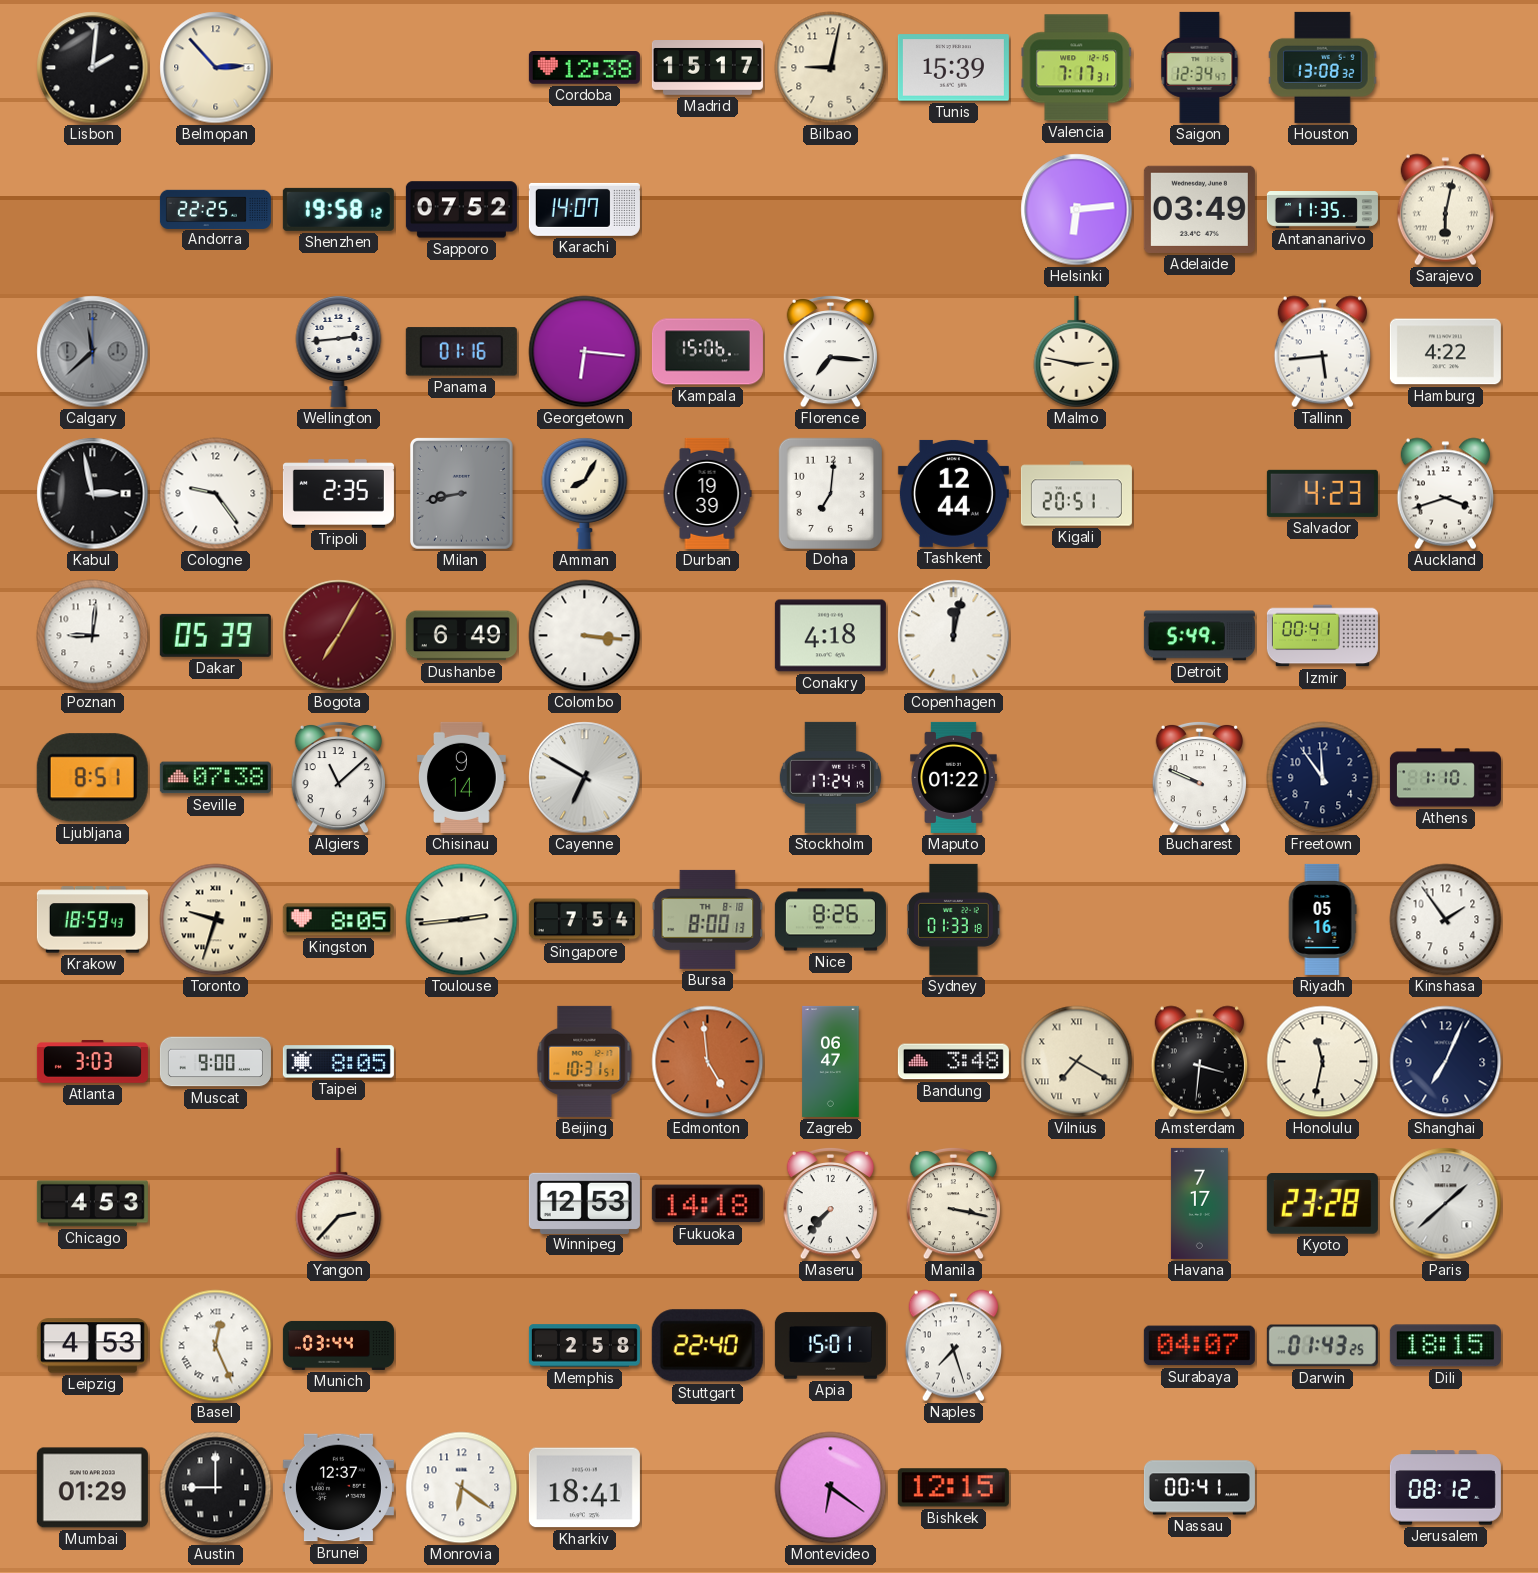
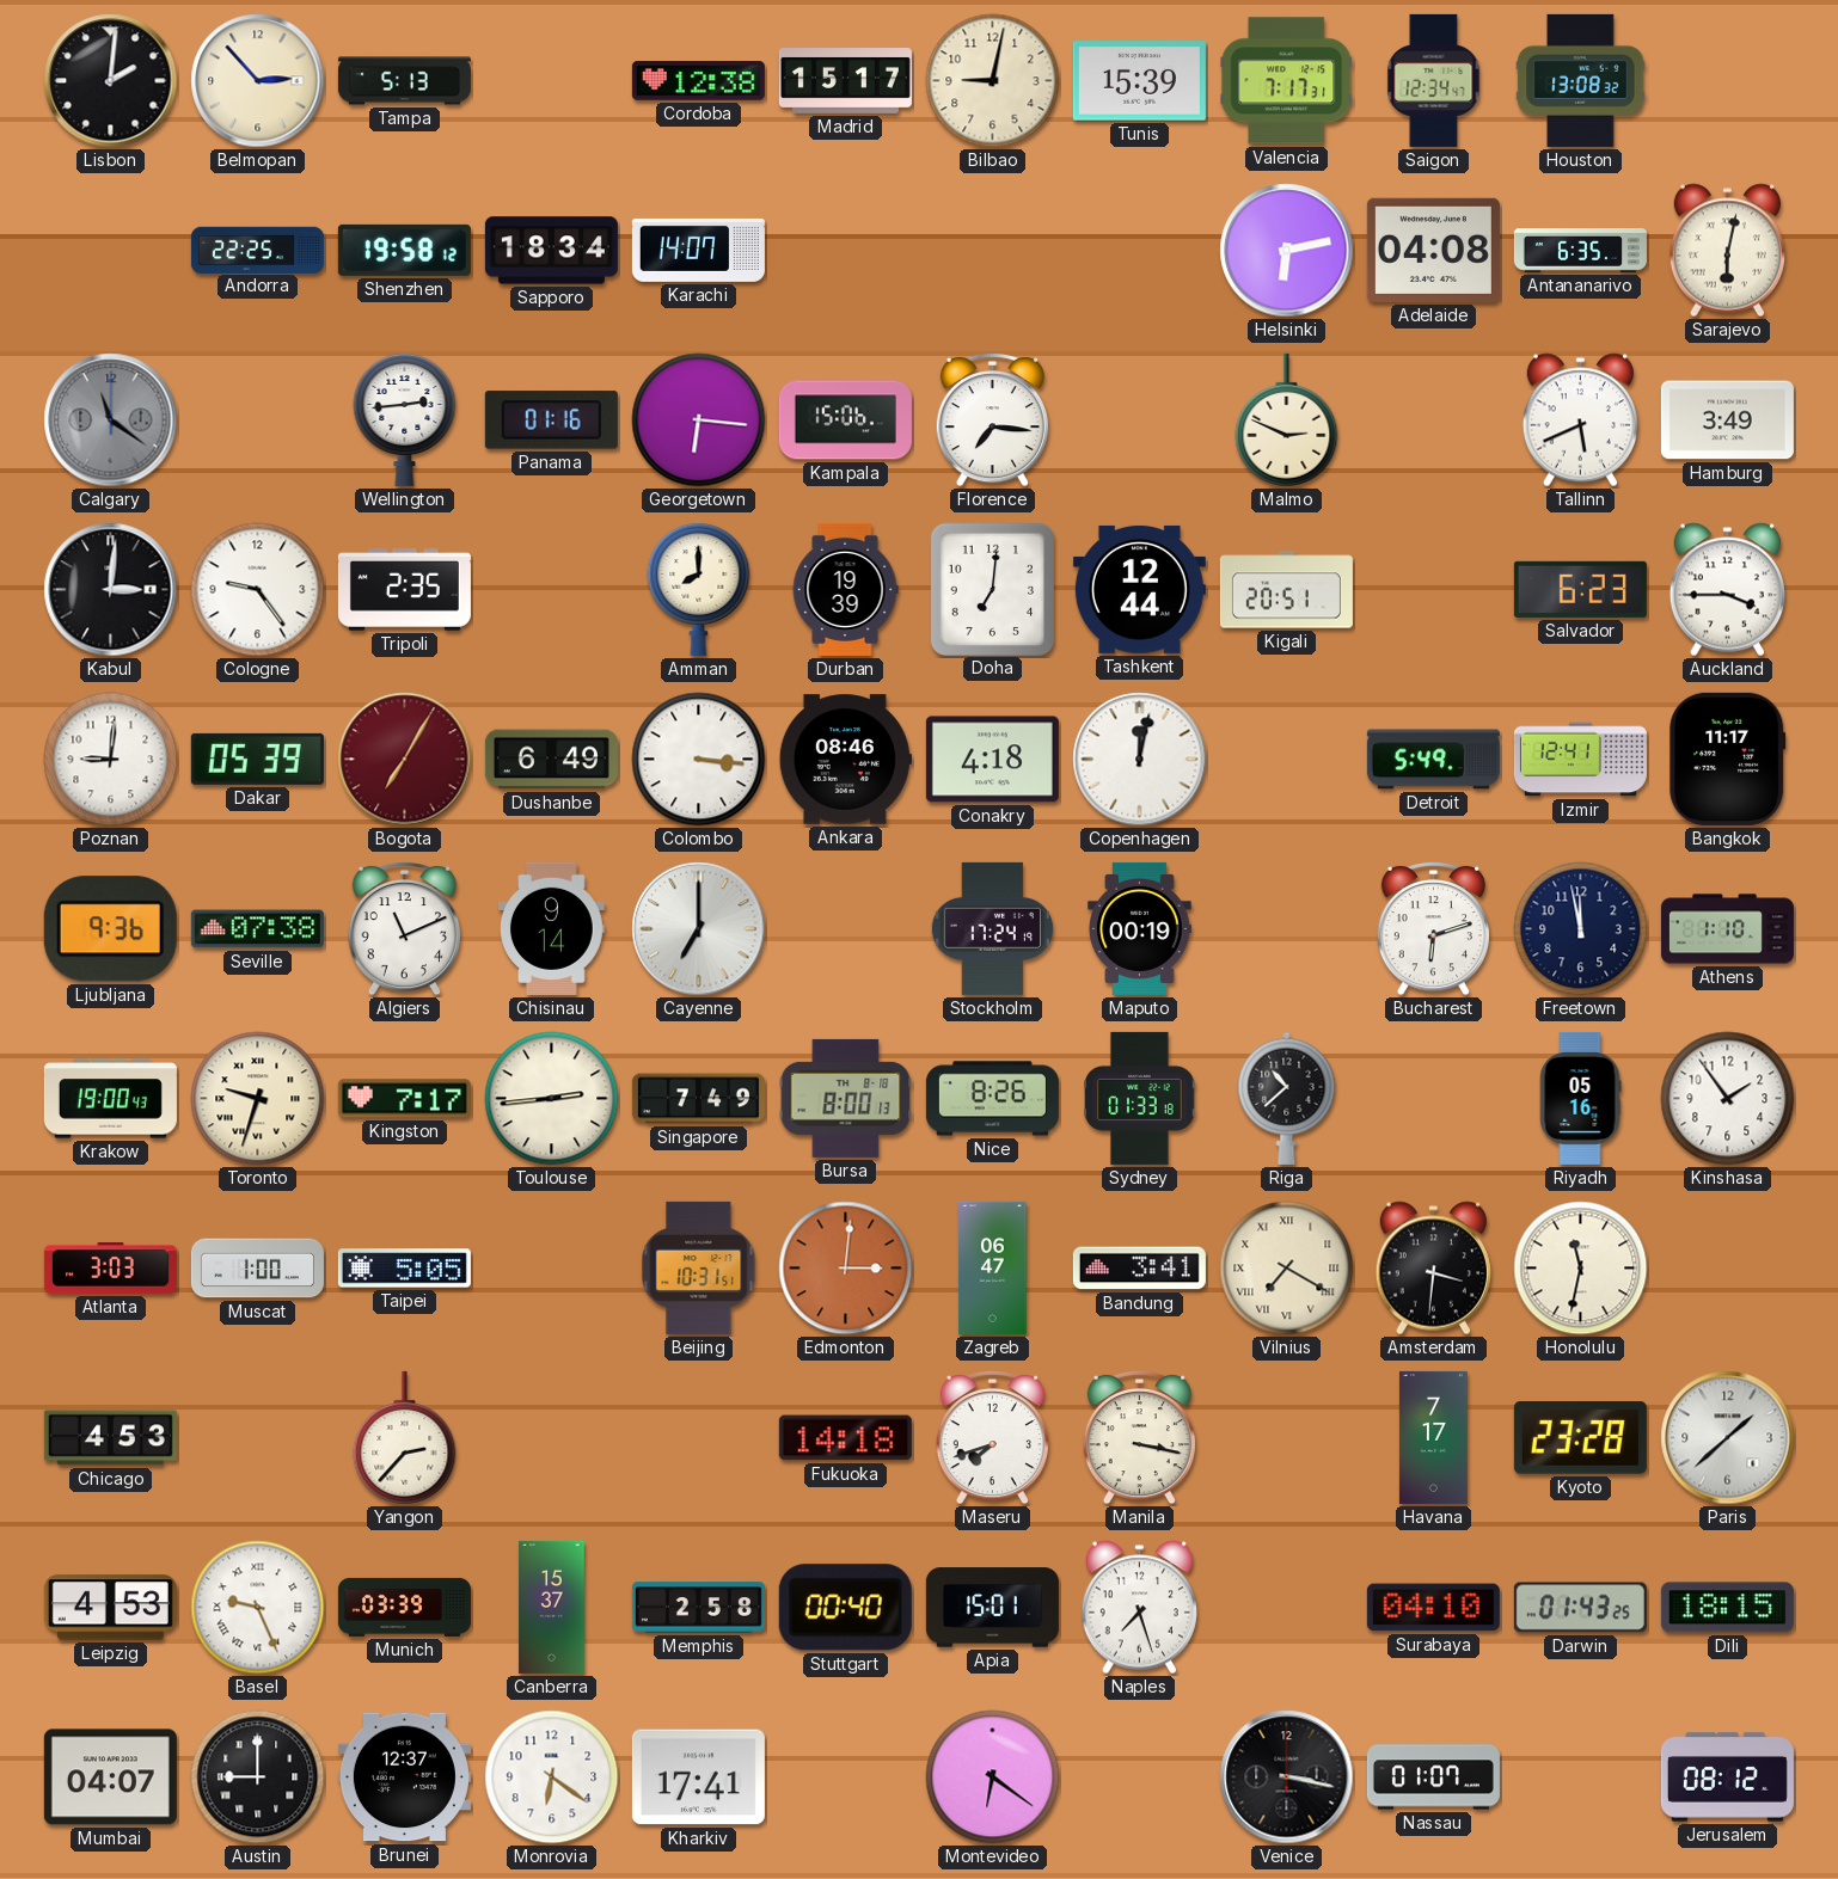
Tampa: none -> 5:13
Sapporo: 07:52 -> 18:34
Helsinki: 6:14 -> 6:13
Adelaide: 03:49 -> 04:08
Antananarivo: 11:35 -> 6:35
Calgary: 11:38 -> 11:21
Malmo: 2:47 -> 2:49
Tallinn: 5:44 -> 5:41
Hamburg: 4:22 -> 3:49
Kabul: 2:58 -> 3:01
Milan: 8:43 -> none
Amman: 8:05 -> 8:00
Salvador: 4:23 -> 6:23
Auckland: 3:42 -> 3:45
Ankara: none -> 08:46
Izmir: 00:41 -> 12:41
Bangkok: none -> 11:17
Ljubljana: 8:51 -> 9:36
Algiers: 11:08 -> 11:11
Cayenne: 6:50 -> 7:00
Maputo: 01:22 -> 00:19
Bucharest: 9:49 -> 6:12
Freetown: 11:54 -> 11:58
Krakow: 18:59 -> 19:00
Kingston: 8:05 -> 7:17
Singapore: 7:54 -> 7:49
Riga: none -> 10:38
Muscat: 9:00 -> 1:00
Taipei: 8:05 -> 5:05
Edmonton: 4:59 -> 3:01
Bandung: 3:48 -> 3:41
Shanghai: 7:04 -> none
Winnipeg: 12:53 -> none
Maseru: 7:37 -> 7:42
Basel: 12:26 -> 9:26
Munich: 03:44 -> 03:39
Canberra: none -> 15:37
Stuttgart: 22:40 -> 00:40
Surabaya: 04:07 -> 04:10
Mumbai: 01:29 -> 04:07
Kharkiv: 18:41 -> 17:41
Bishkek: 12:15 -> none
Venice: none -> 3:17
Nassau: 00:41 -> 01:07
